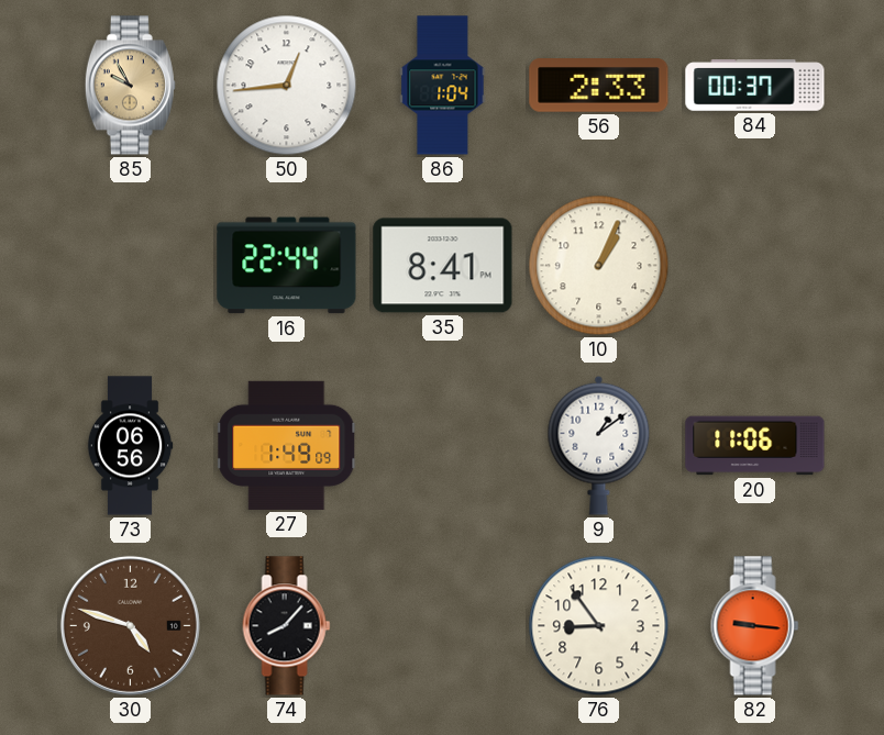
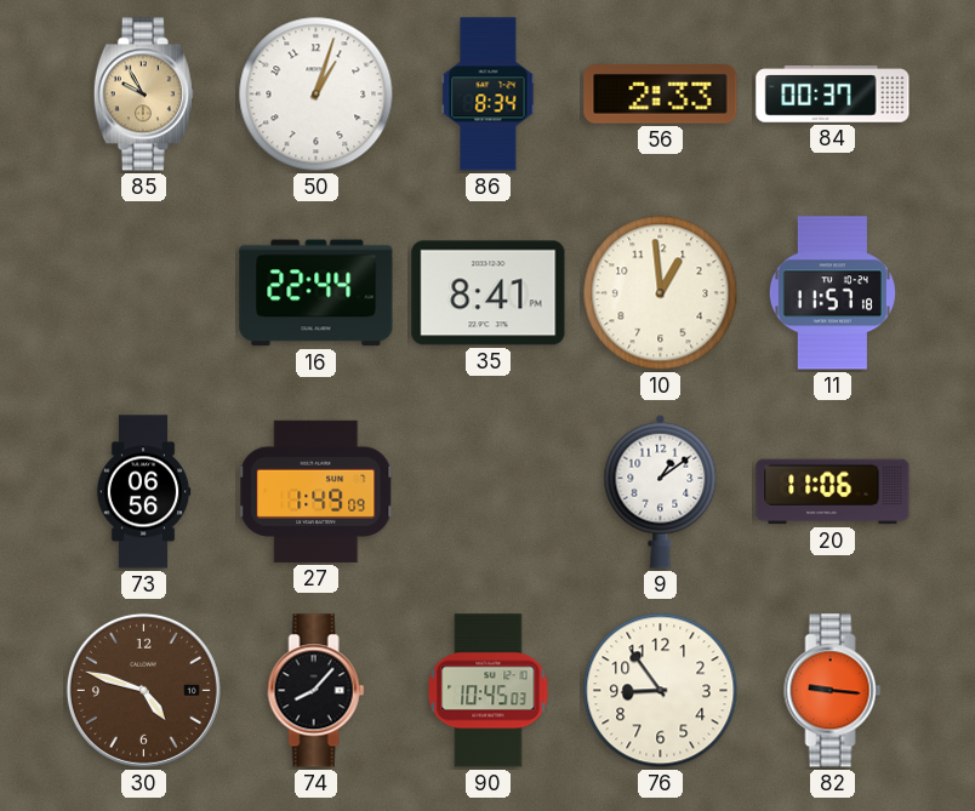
50: 12:44 -> 1:03
86: 1:04 -> 8:34
10: 1:04 -> 12:59
11: none -> 11:57
90: none -> 10:45
